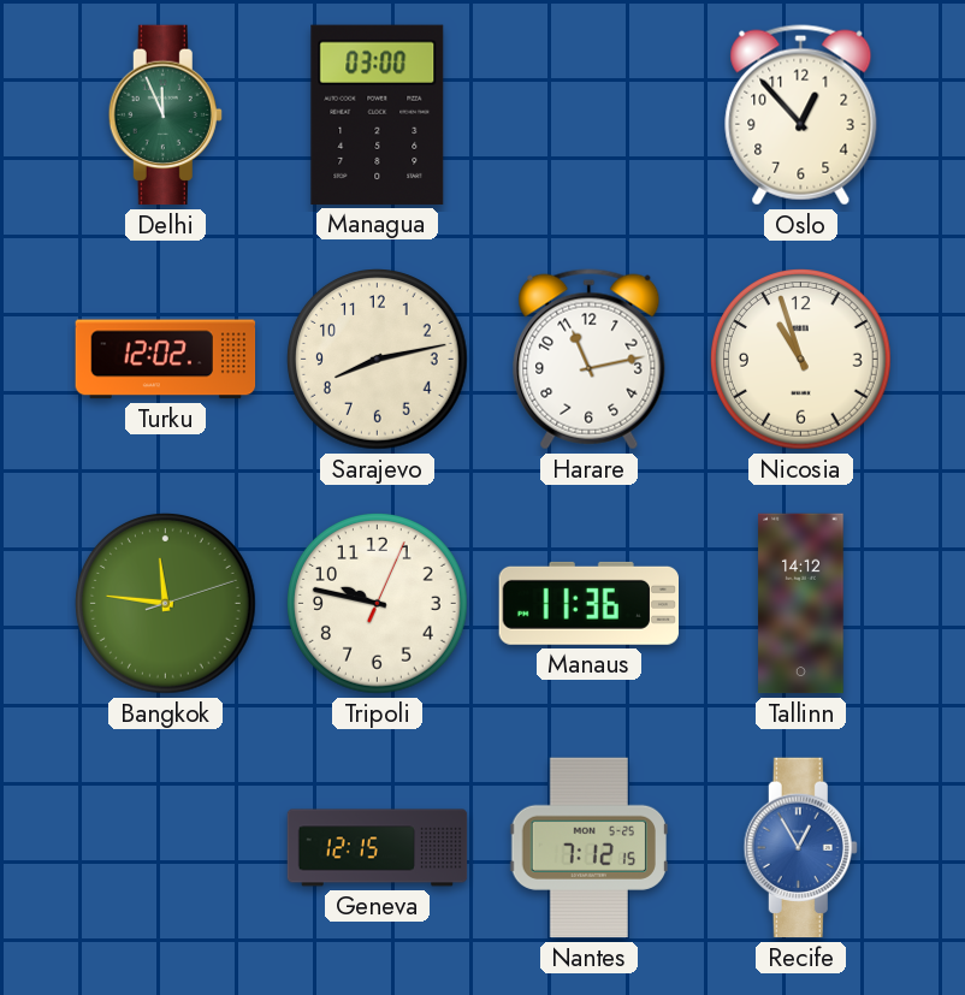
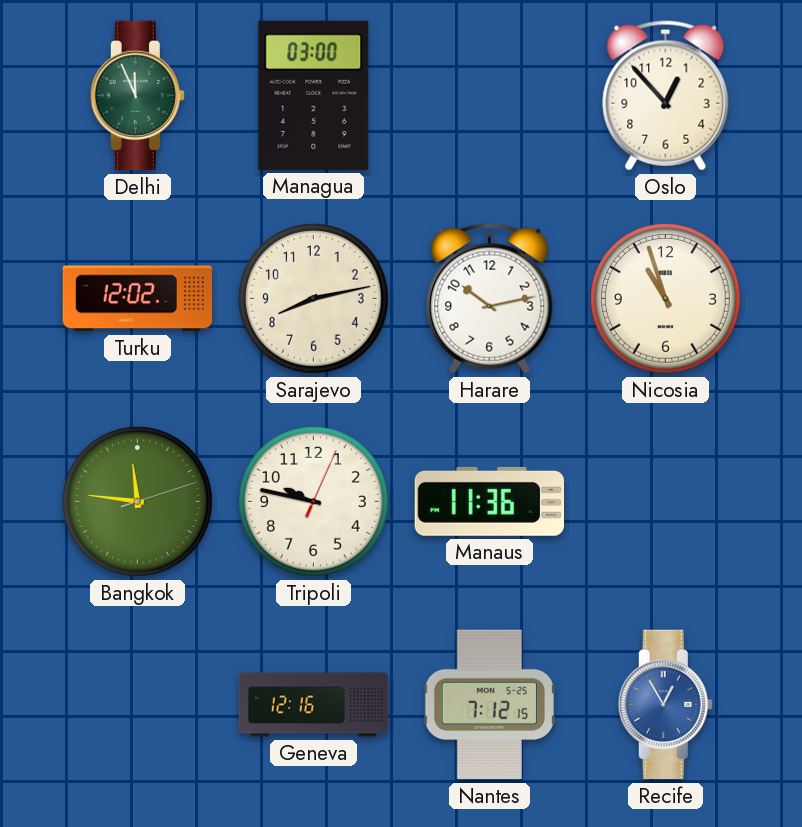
Harare: 11:13 -> 10:13
Tallinn: 14:12 -> none
Geneva: 12:15 -> 12:16
